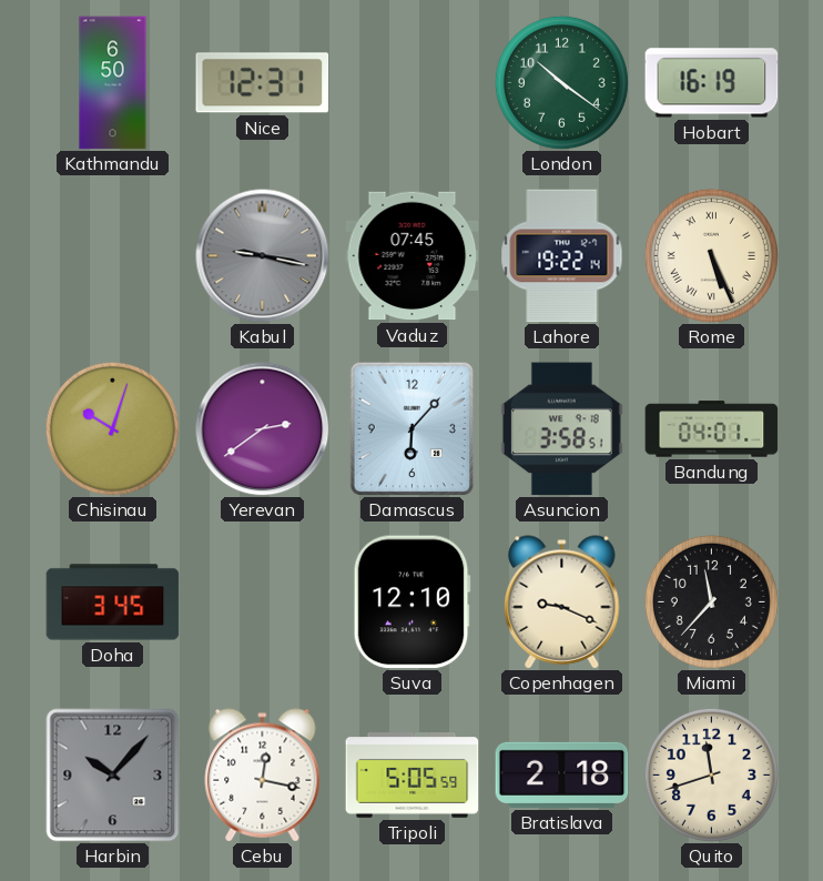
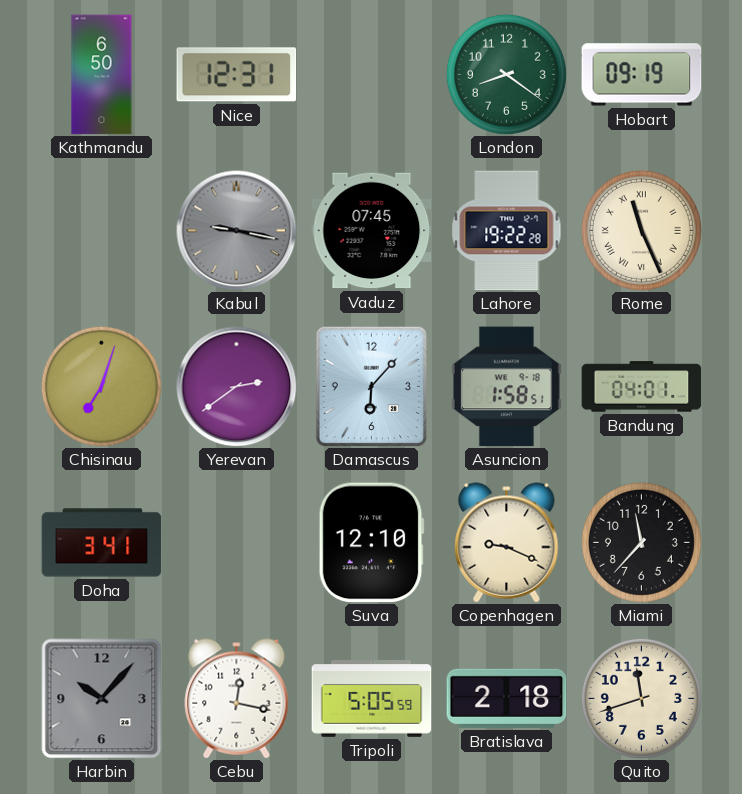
London: 10:21 -> 8:21
Hobart: 16:19 -> 09:19
Lahore: 19:22:14 -> 19:22:28
Rome: 5:26 -> 11:26
Chisinau: 10:03 -> 7:03
Asuncion: 3:58 -> 1:58
Doha: 3:45 -> 3:41
